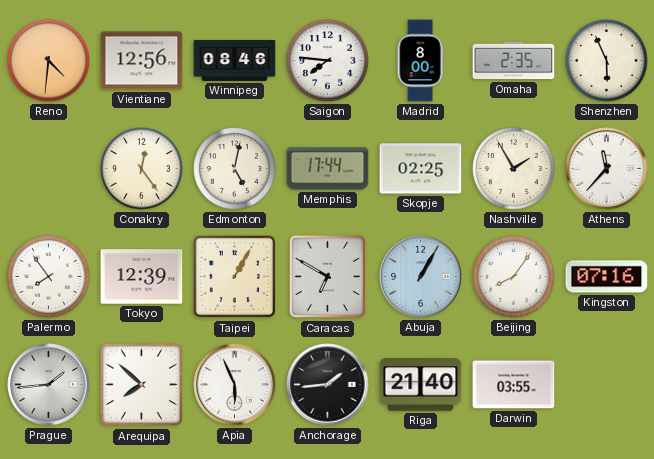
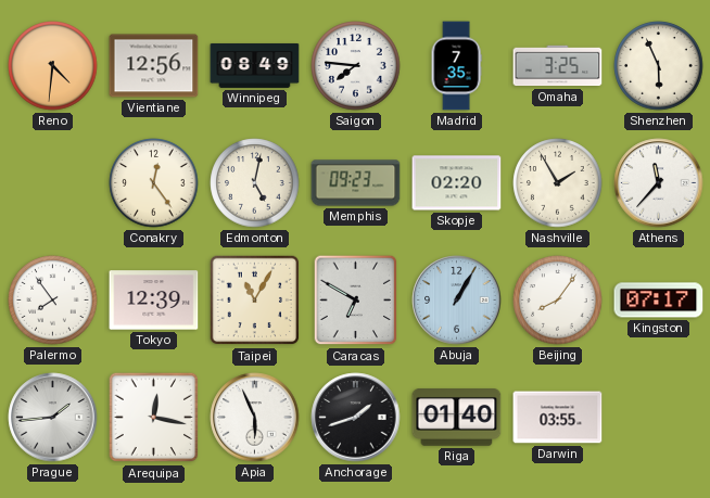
Winnipeg: 08:46 -> 08:49
Madrid: 8:00 -> 7:35
Omaha: 2:35 -> 3:25
Memphis: 17:44 -> 09:23
Skopje: 02:25 -> 02:20
Taipei: 1:05 -> 11:05
Kingston: 07:16 -> 07:17
Arequipa: 7:52 -> 12:17
Anchorage: 1:44 -> 1:42
Riga: 21:40 -> 01:40
